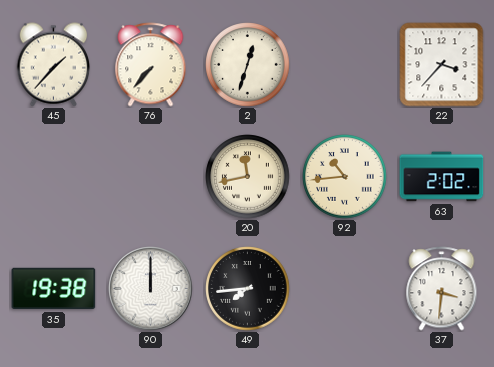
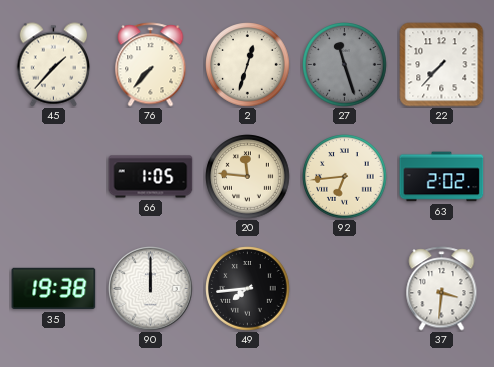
27: none -> 11:27
22: 3:37 -> 7:37
66: none -> 1:05
20: 11:43 -> 11:46
92: 10:44 -> 6:44
